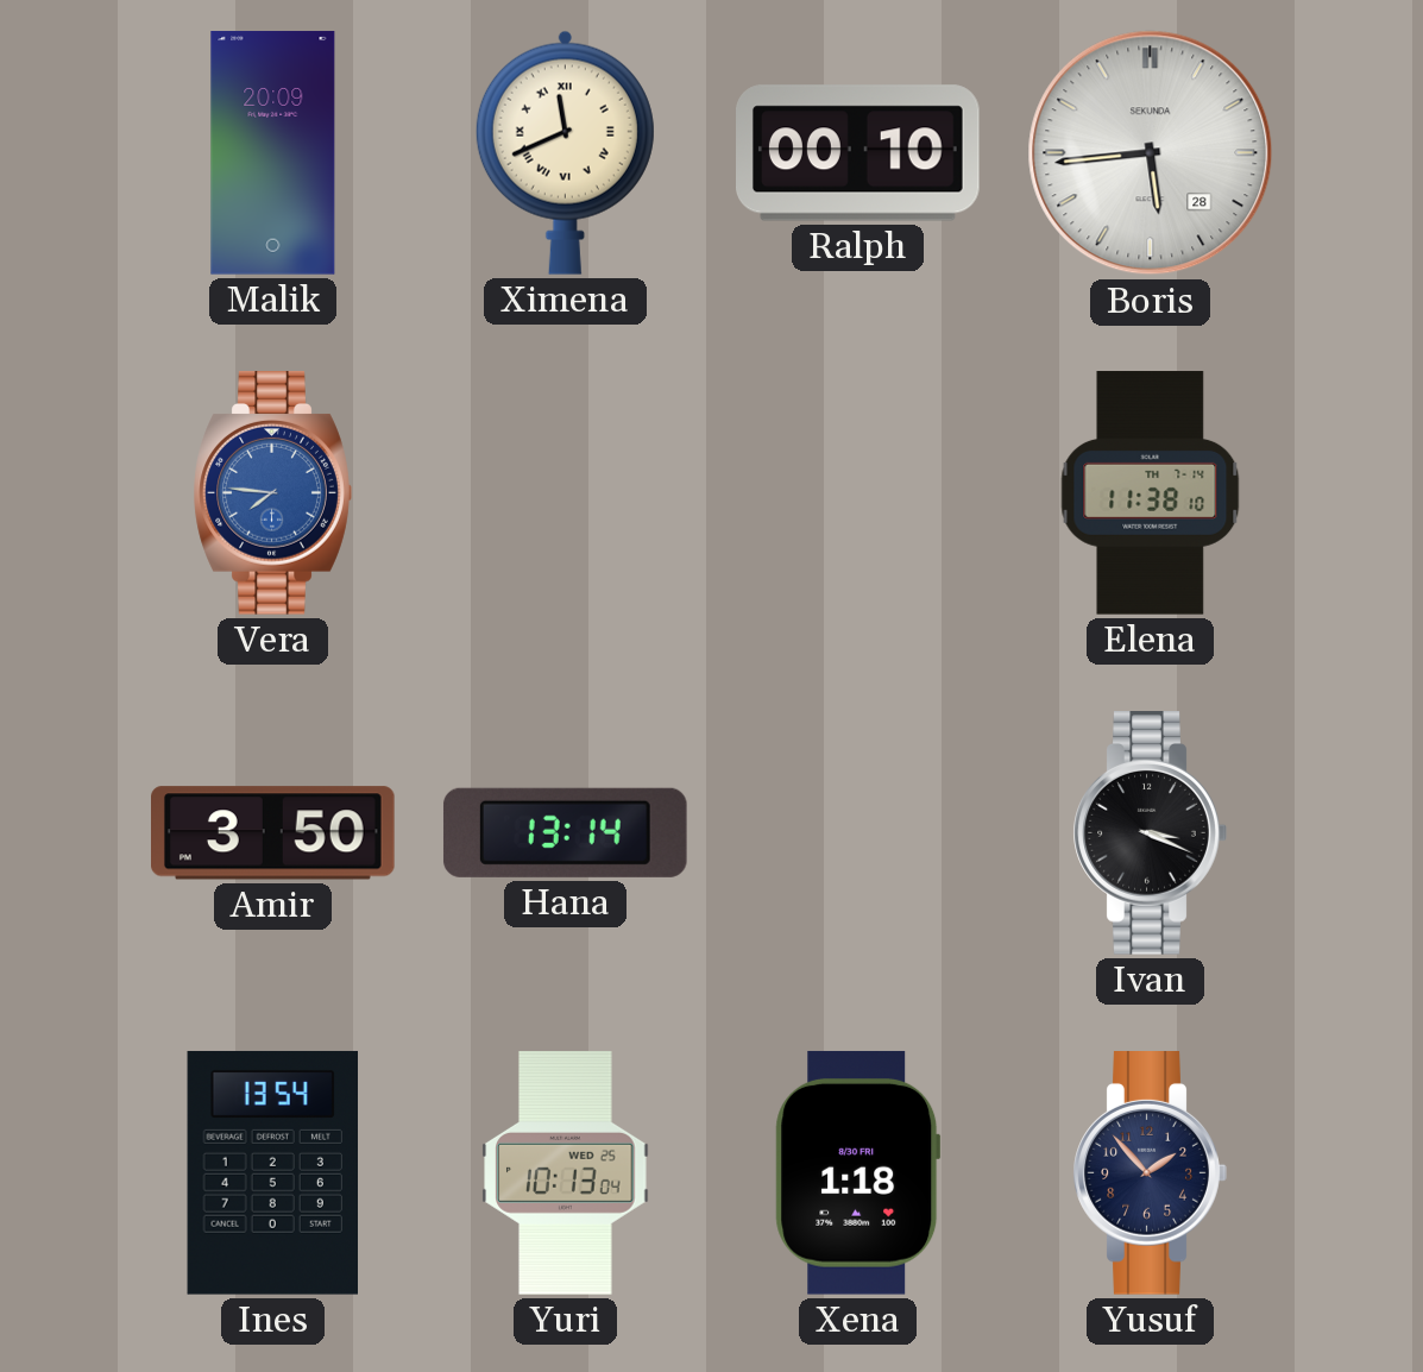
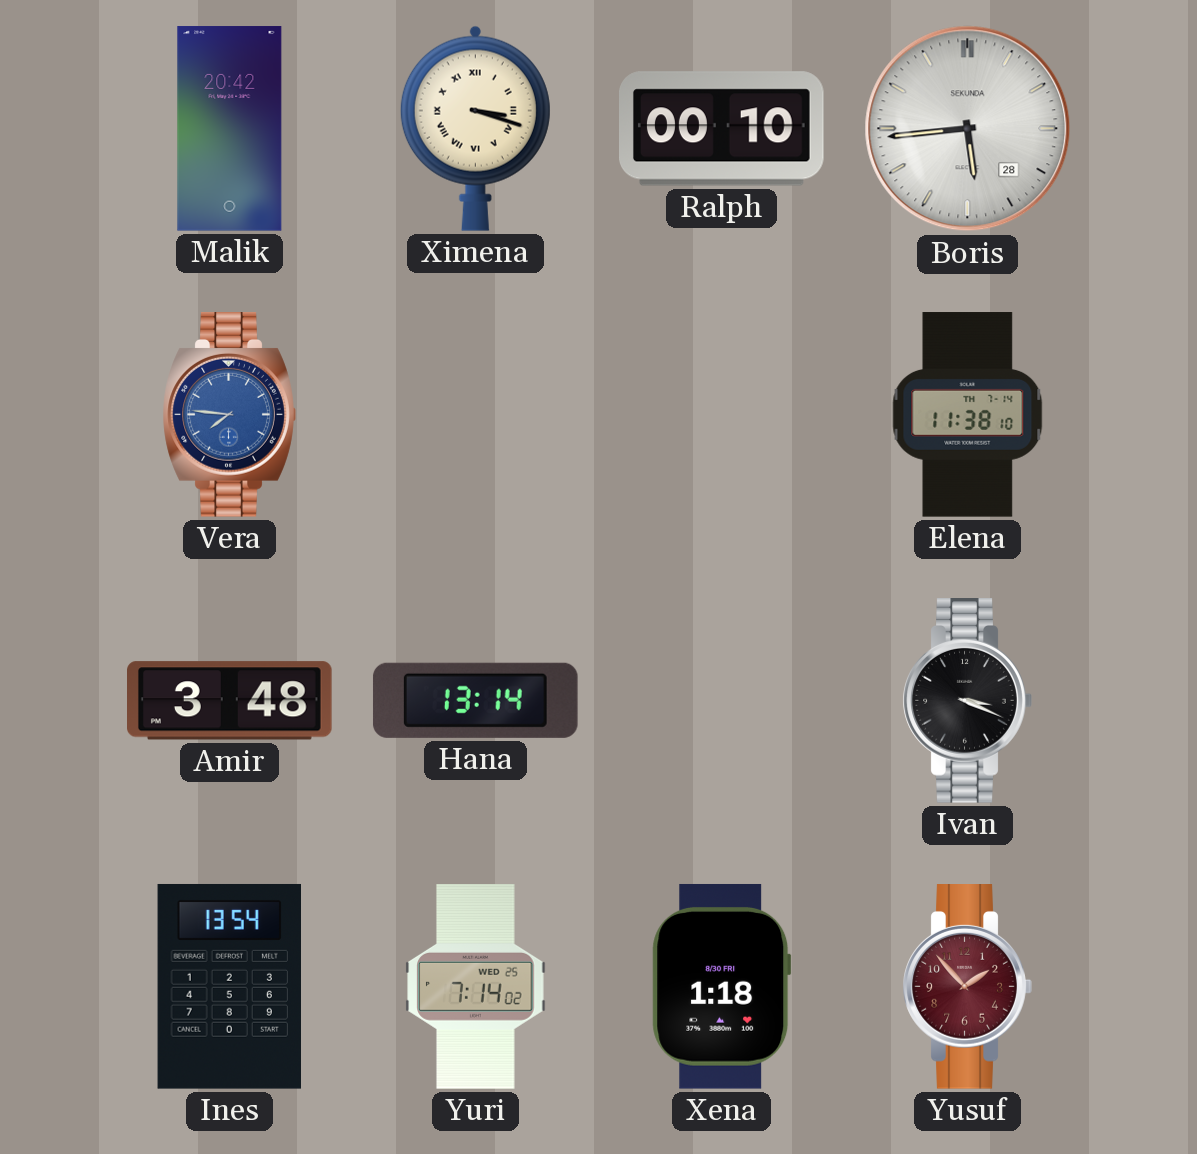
Malik: 20:09 -> 20:42
Ximena: 11:41 -> 3:18
Amir: 3:50 -> 3:48
Yuri: 10:13 -> 7:14
Yusuf dial: navy -> burgundy
